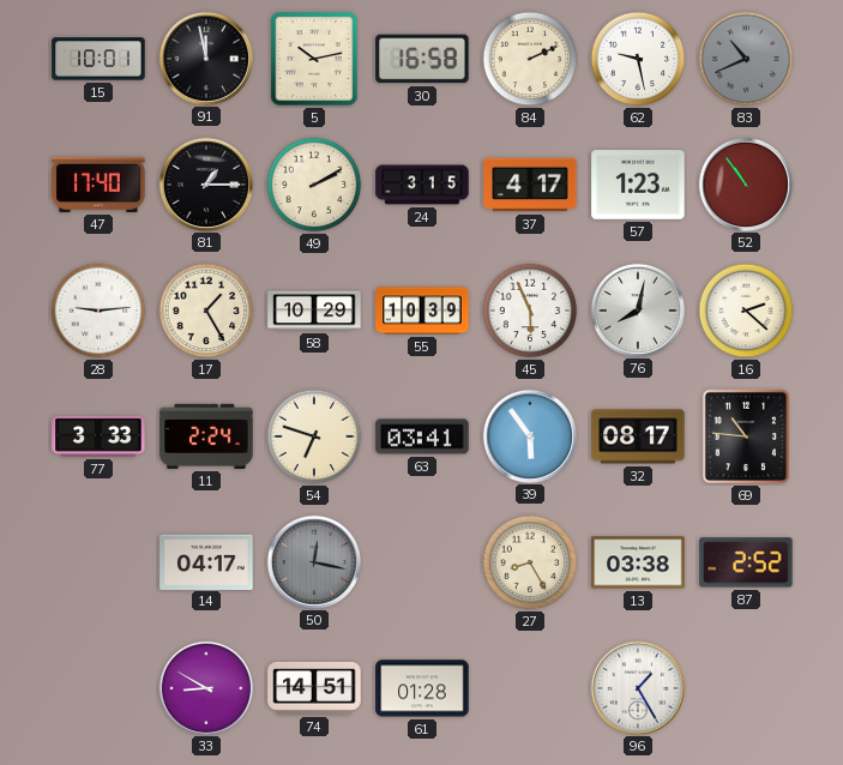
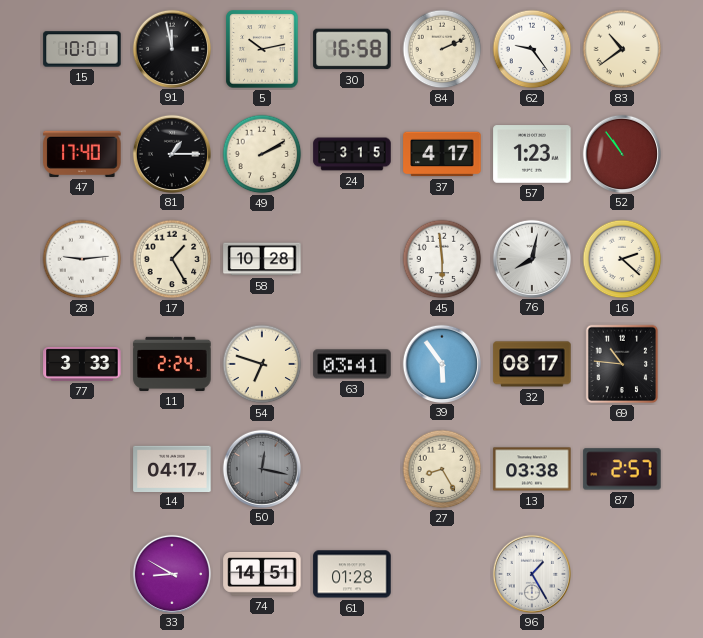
62: 9:28 -> 9:24
83: 10:41 -> 10:39
83 dial: grey -> cream
58: 10:29 -> 10:28
55: 10:39 -> none
45: 5:56 -> 5:59
87: 2:52 -> 2:57
